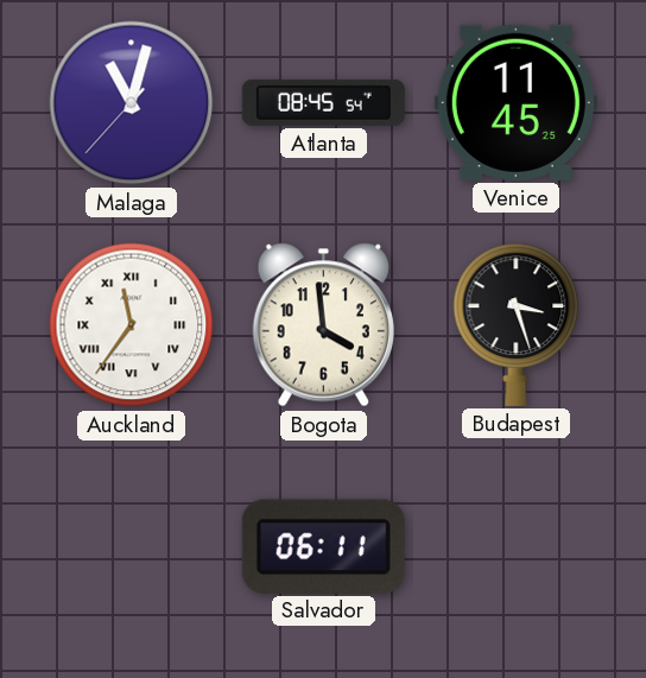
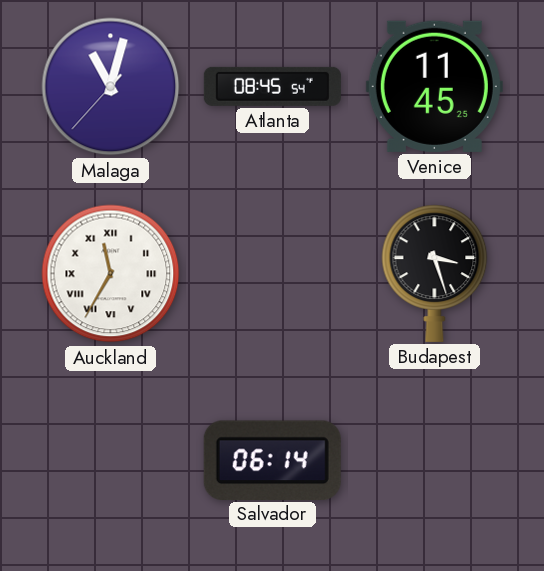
Auckland: 11:36 -> 11:35
Bogota: 3:59 -> none
Salvador: 06:11 -> 06:14
